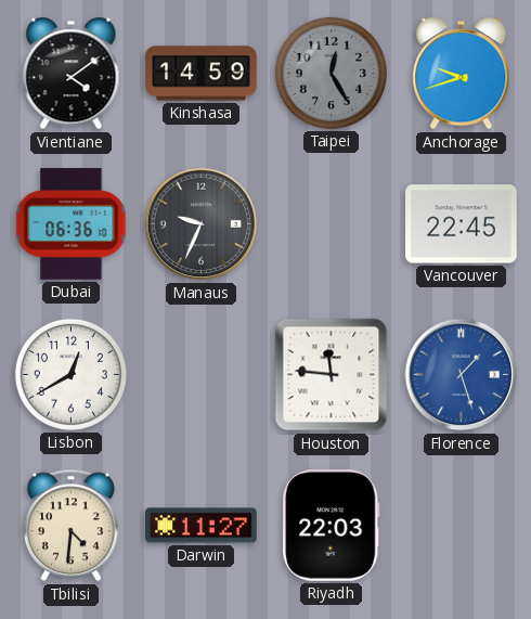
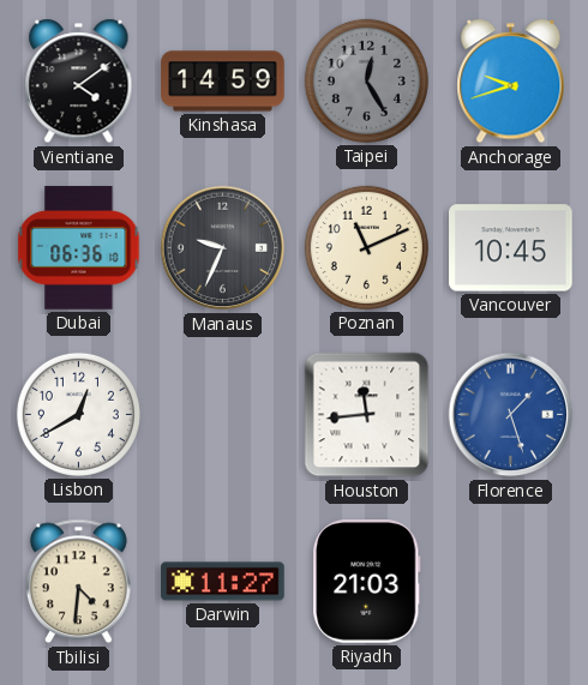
Poznan: none -> 11:11
Vancouver: 22:45 -> 10:45
Houston: 11:46 -> 11:44
Riyadh: 22:03 -> 21:03
